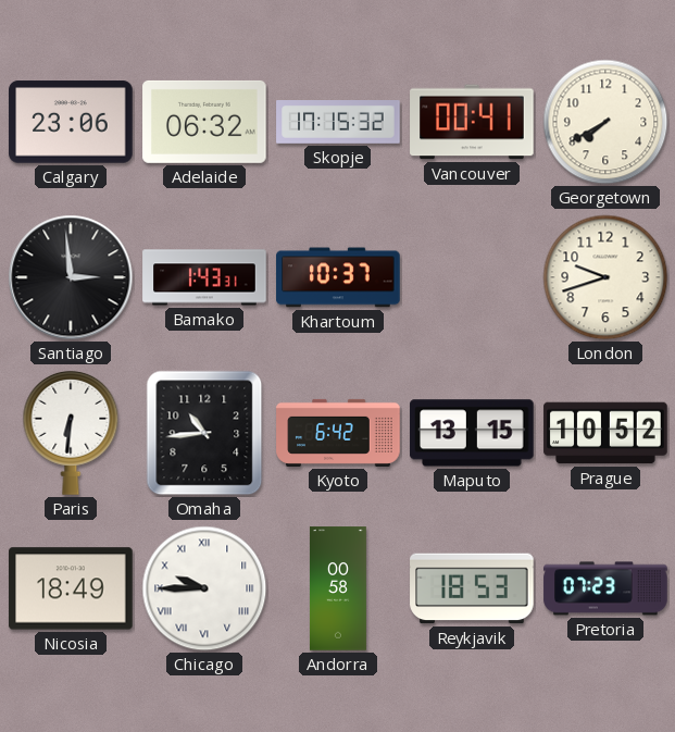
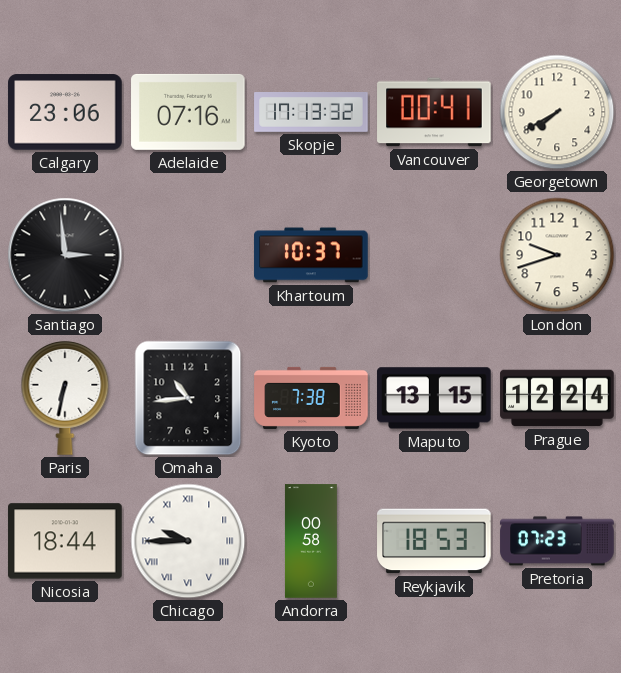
Adelaide: 06:32 -> 07:16
Skopje: 17:15 -> 17:13
Bamako: 1:43 -> none
Paris: 6:31 -> 6:32
Kyoto: 6:42 -> 7:38
Prague: 10:52 -> 12:24
Nicosia: 18:49 -> 18:44
